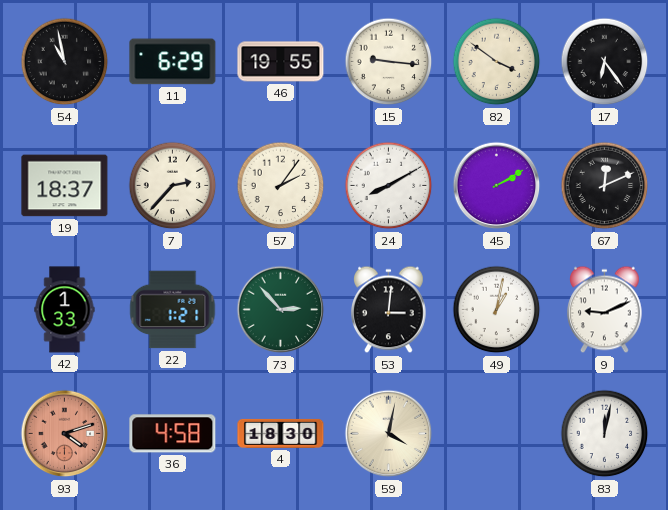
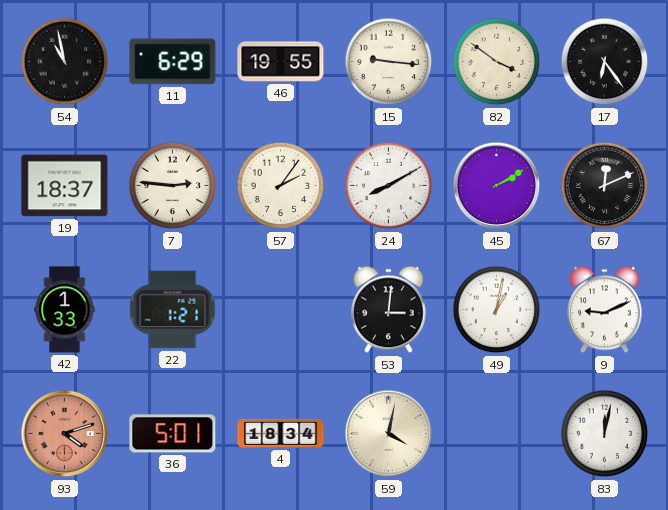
7: 2:37 -> 2:46
73: 2:53 -> none
36: 4:58 -> 5:01
4: 18:30 -> 18:34
